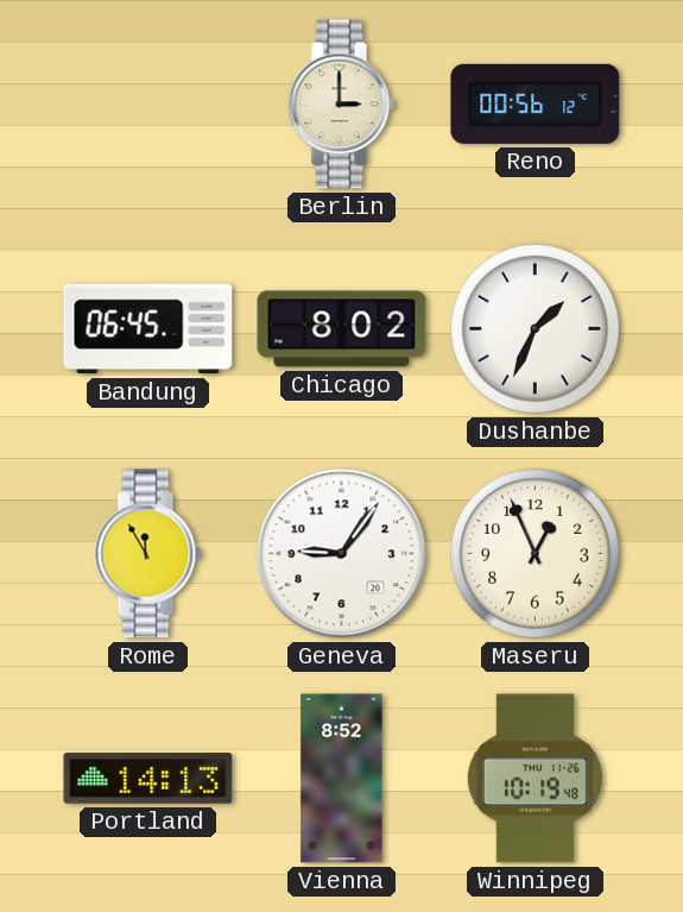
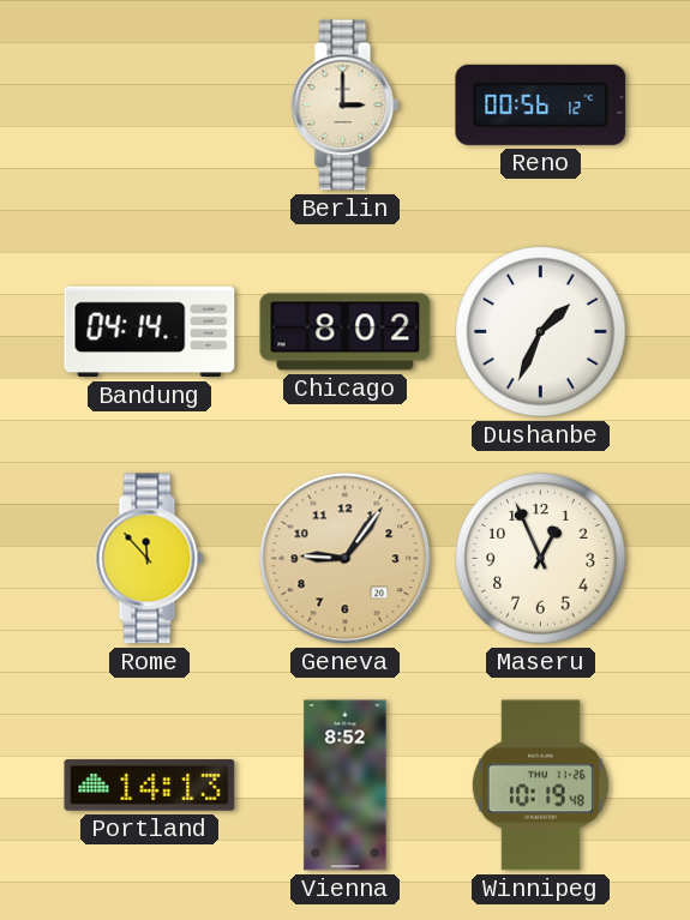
Bandung: 06:45 -> 04:14
Rome: 11:55 -> 11:53
Geneva dial: white -> champagne
